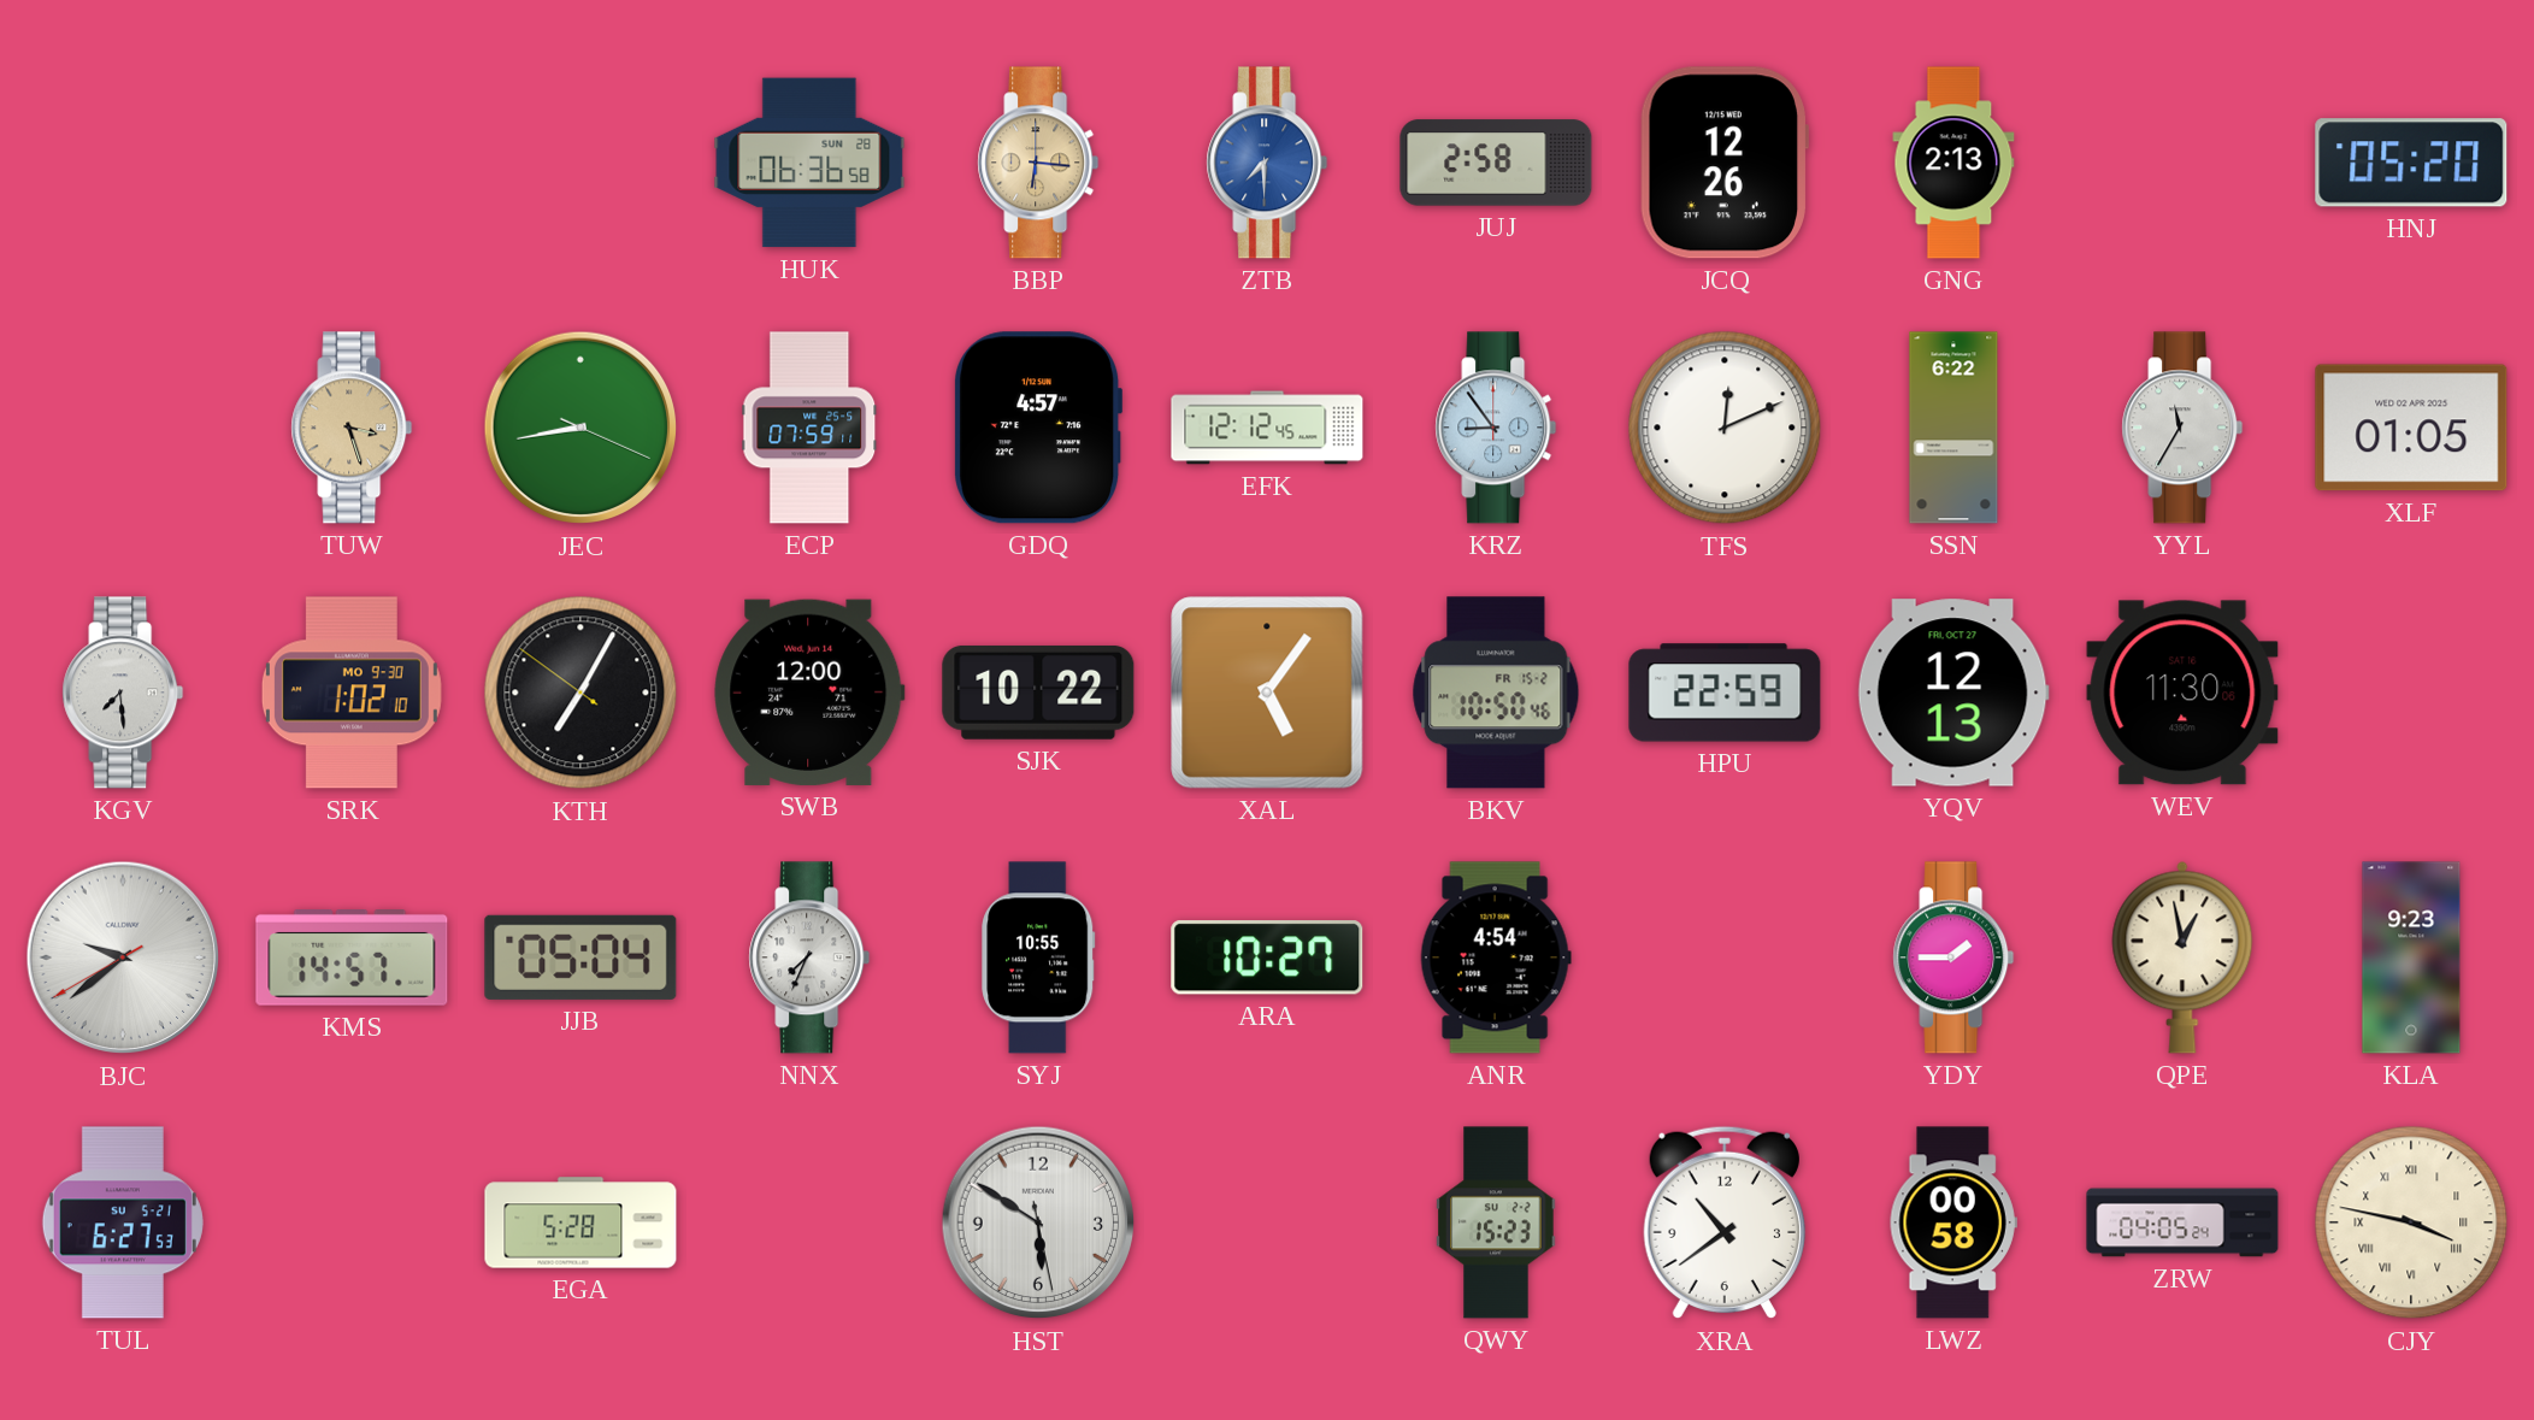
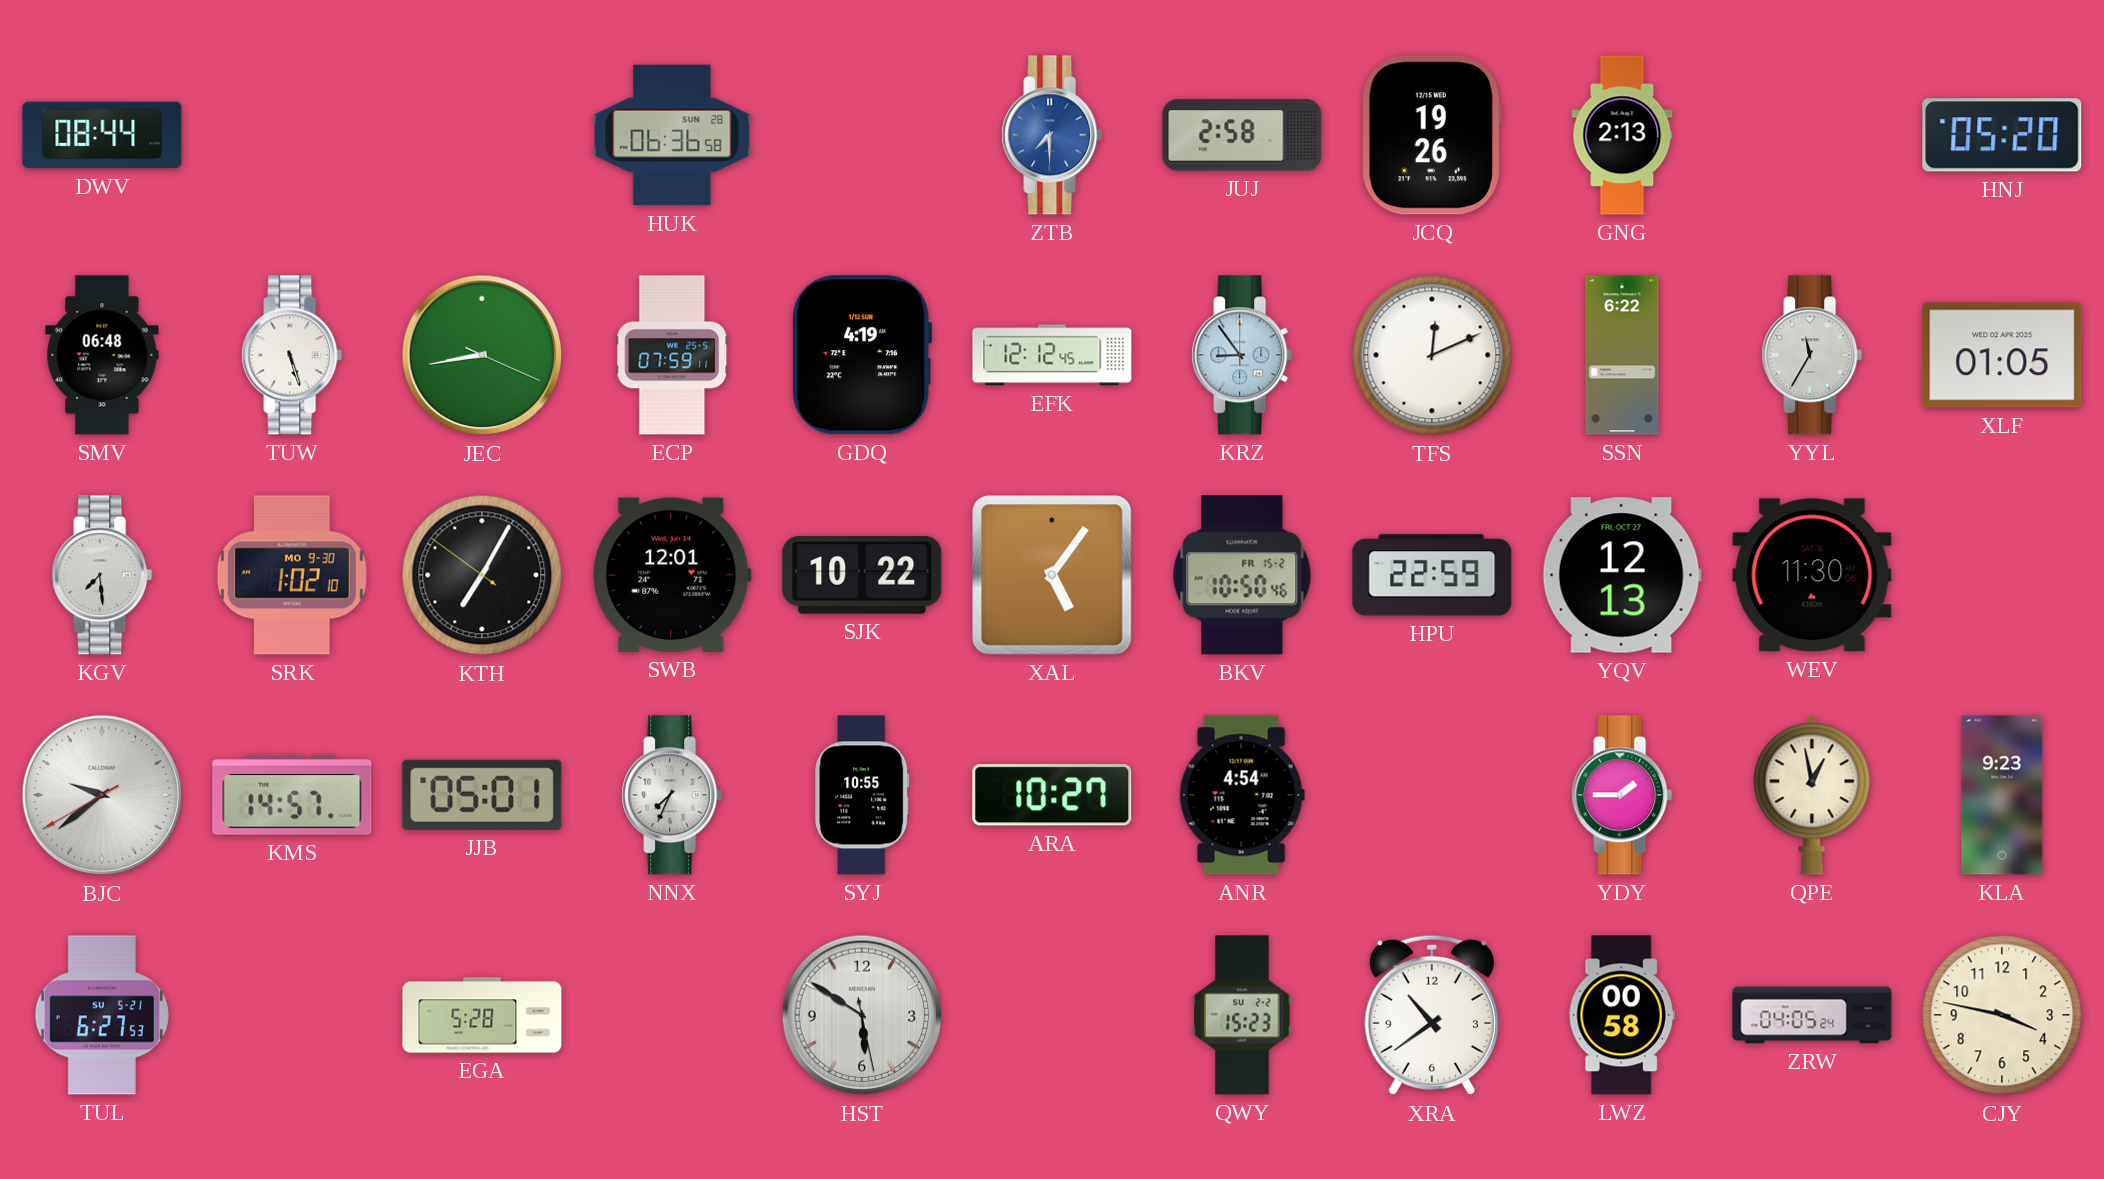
DWV: none -> 08:44
BBP: 6:16 -> none
JCQ: 12:26 -> 19:26
SMV: none -> 06:48
TUW: 3:27 -> 5:27
TUW dial: champagne -> white
GDQ: 4:57 -> 4:19
SWB: 12:00 -> 12:01
JJB: 05:04 -> 05:01
CJY numerals: Roman -> Arabic
